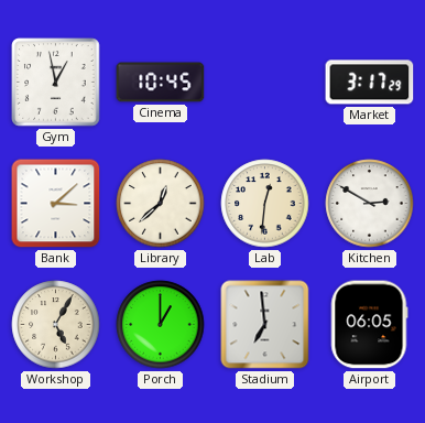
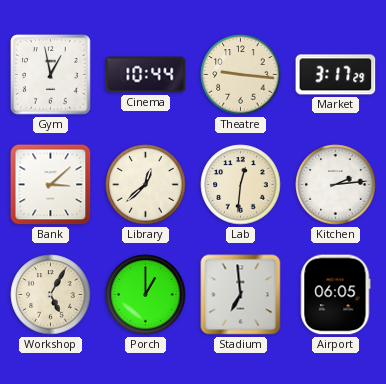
Cinema: 10:45 -> 10:44
Theatre: none -> 9:16
Kitchen: 2:50 -> 2:14
